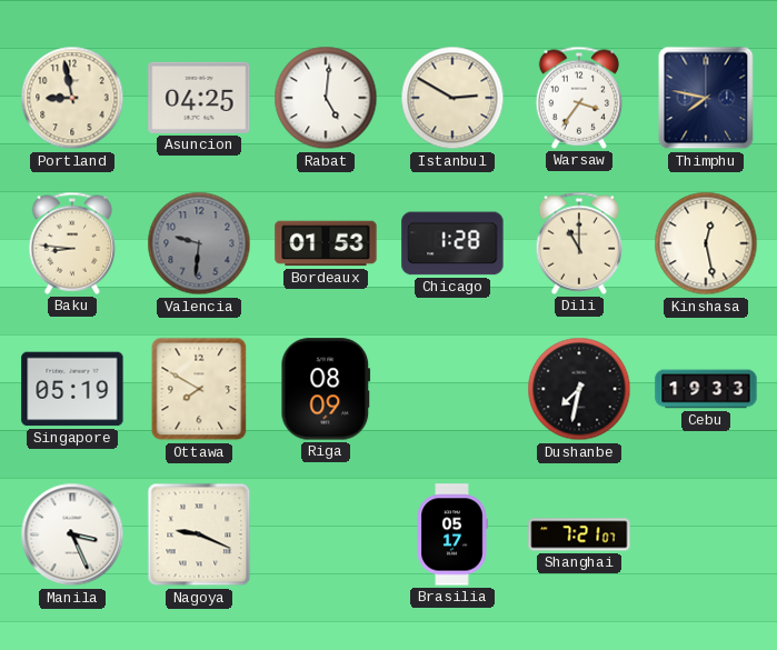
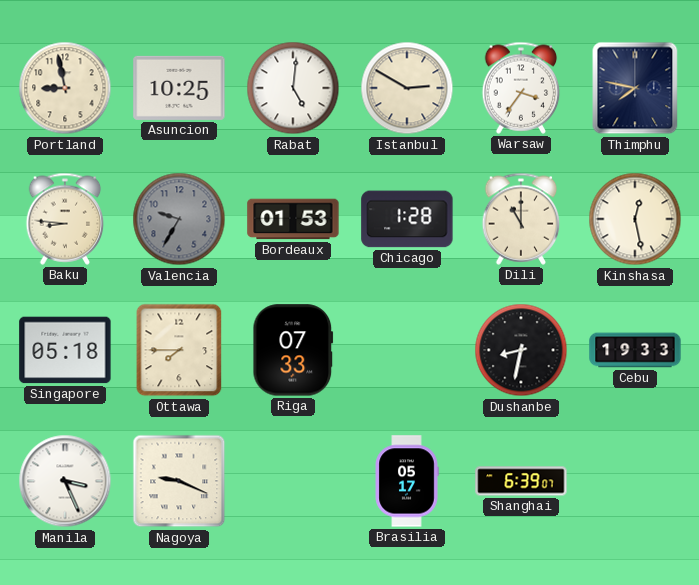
Asuncion: 04:25 -> 10:25
Valencia: 9:31 -> 9:35
Singapore: 05:19 -> 05:18
Ottawa: 7:50 -> 7:45
Riga: 08:09 -> 07:33
Dushanbe: 7:32 -> 8:32
Shanghai: 7:21 -> 6:39
